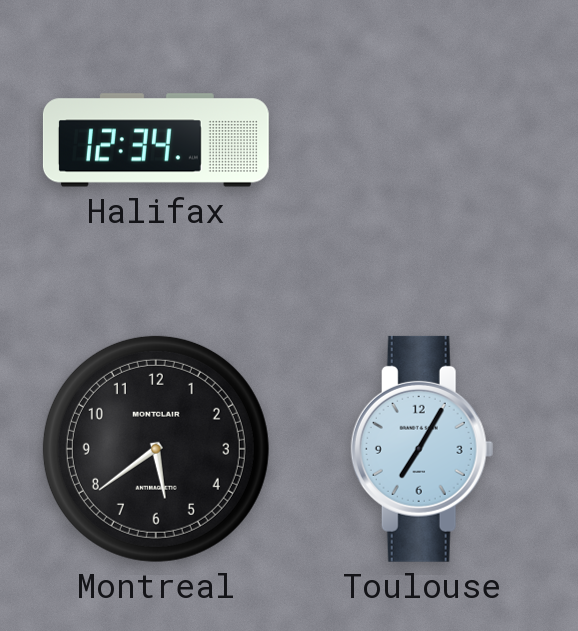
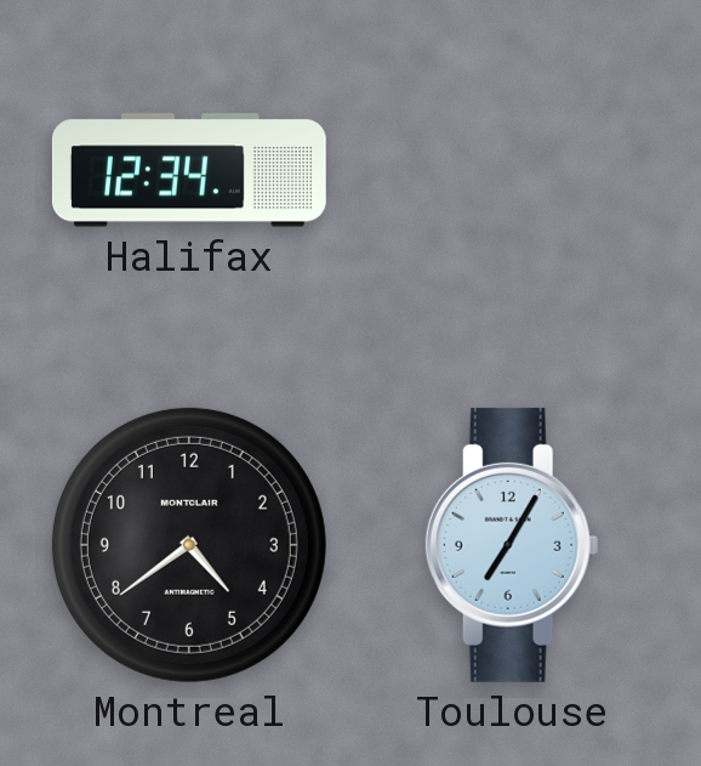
Montreal: 5:39 -> 4:39
